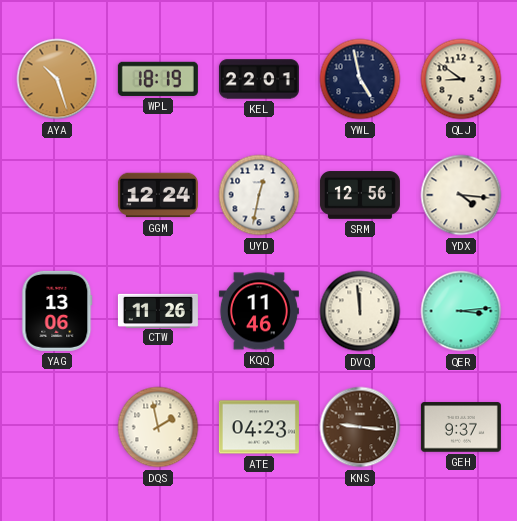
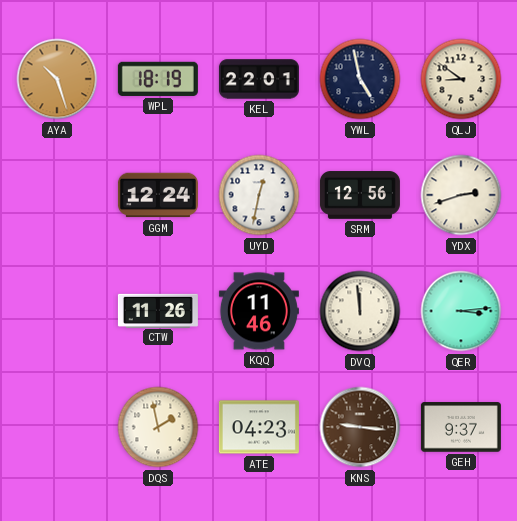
YDX: 4:16 -> 2:42
YAG: 13:06 -> none
